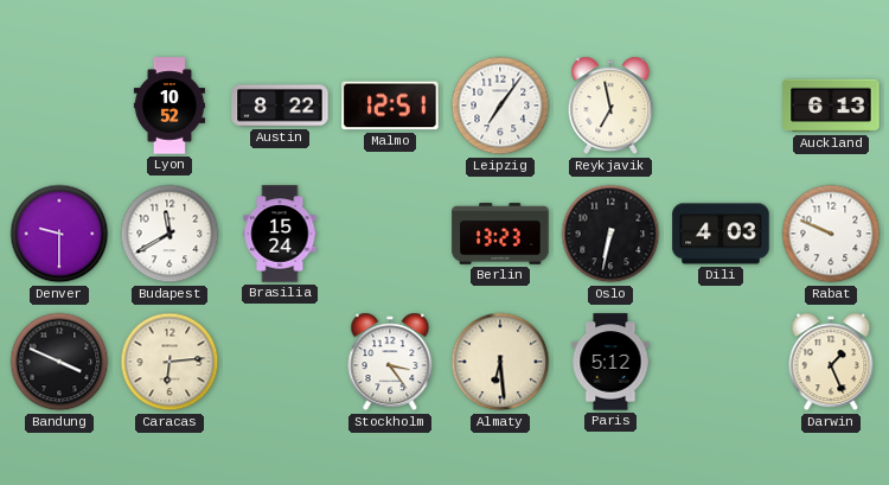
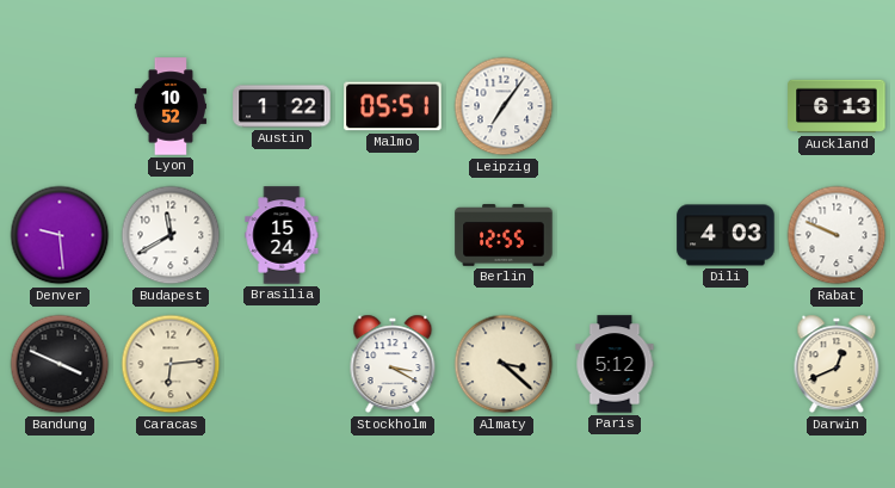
Austin: 8:22 -> 1:22
Malmo: 12:51 -> 05:51
Reykjavik: 6:58 -> none
Denver: 9:30 -> 9:29
Berlin: 13:23 -> 12:55
Oslo: 6:32 -> none
Stockholm: 3:24 -> 3:20
Almaty: 6:29 -> 3:22
Darwin: 1:26 -> 12:41
